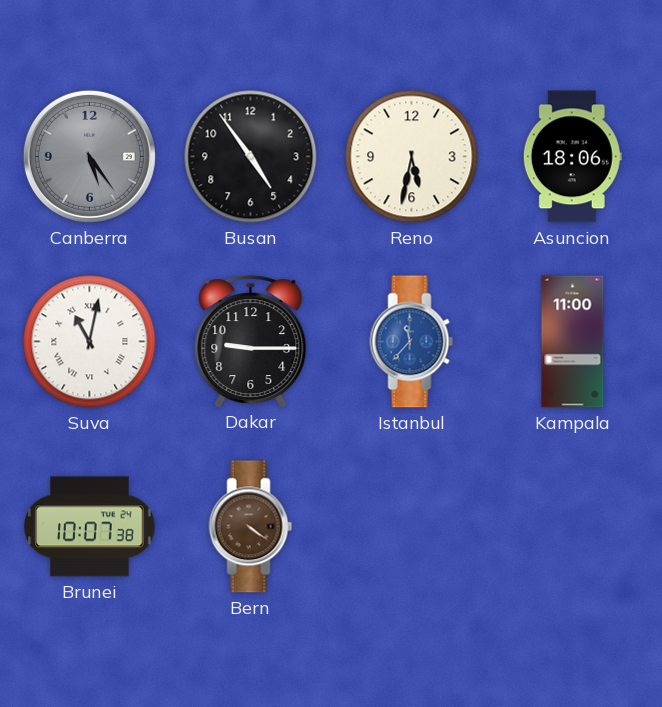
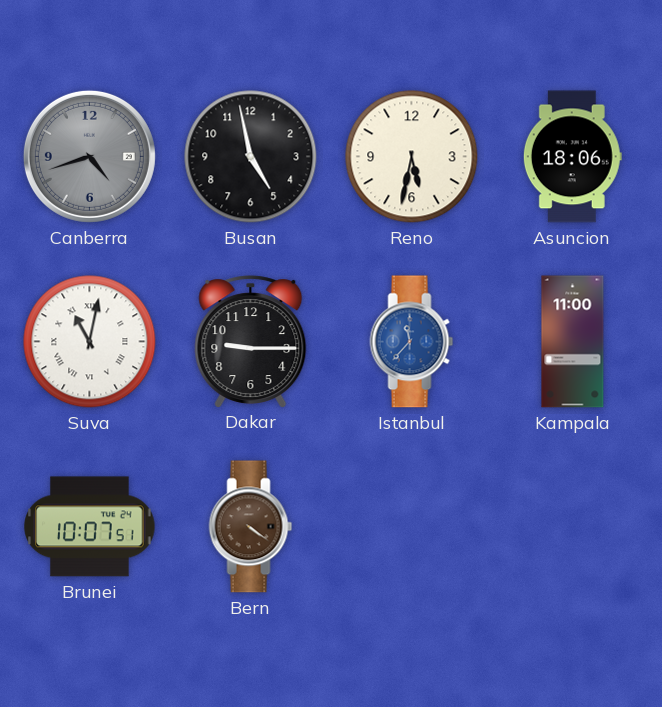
Canberra: 5:24 -> 4:42
Busan: 4:54 -> 4:58
Brunei: 10:07:38 -> 10:07:51
